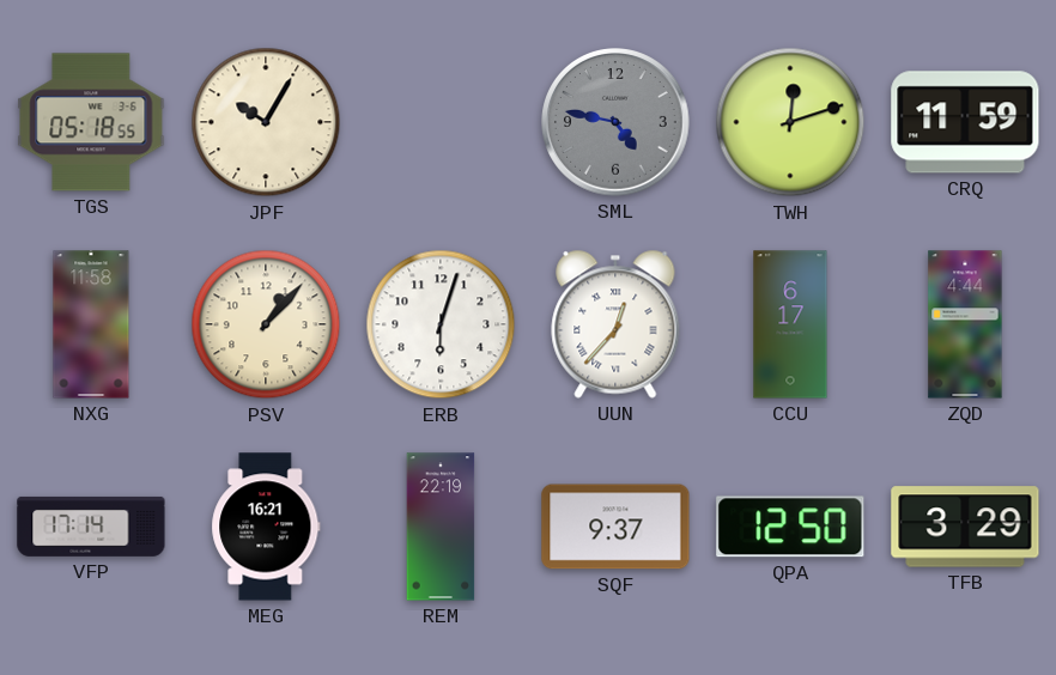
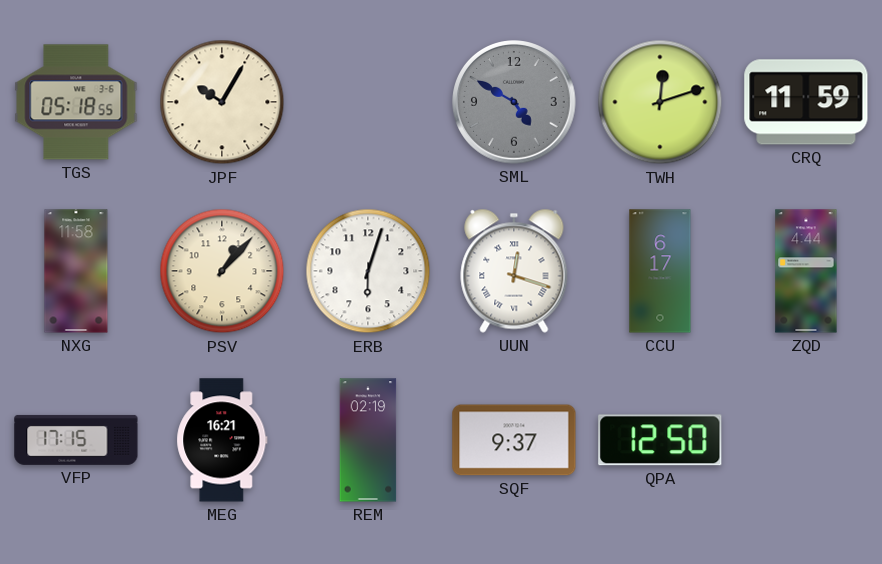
SML: 4:47 -> 4:50
UUN: 12:37 -> 12:18
VFP: 17:14 -> 17:15
REM: 22:19 -> 02:19
TFB: 3:29 -> none
